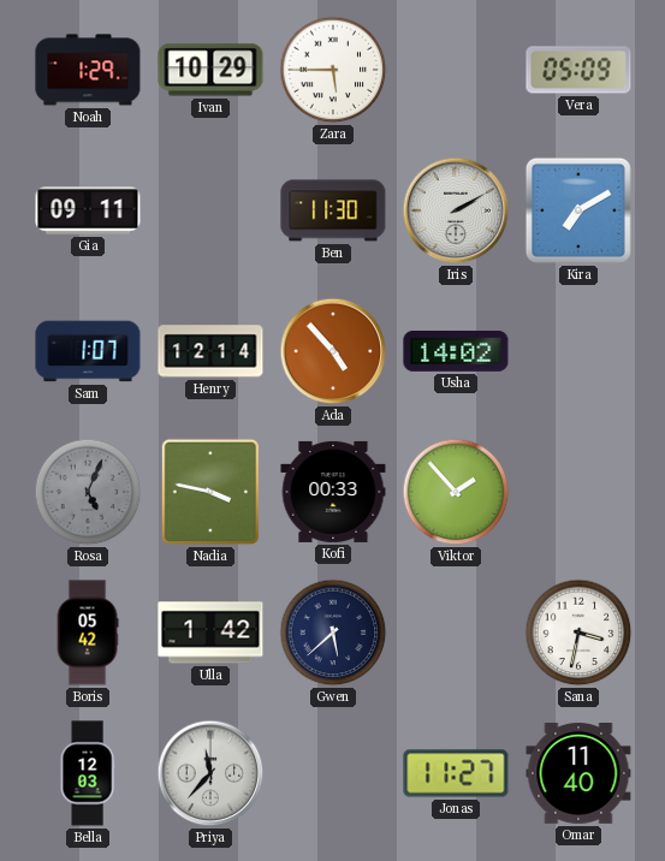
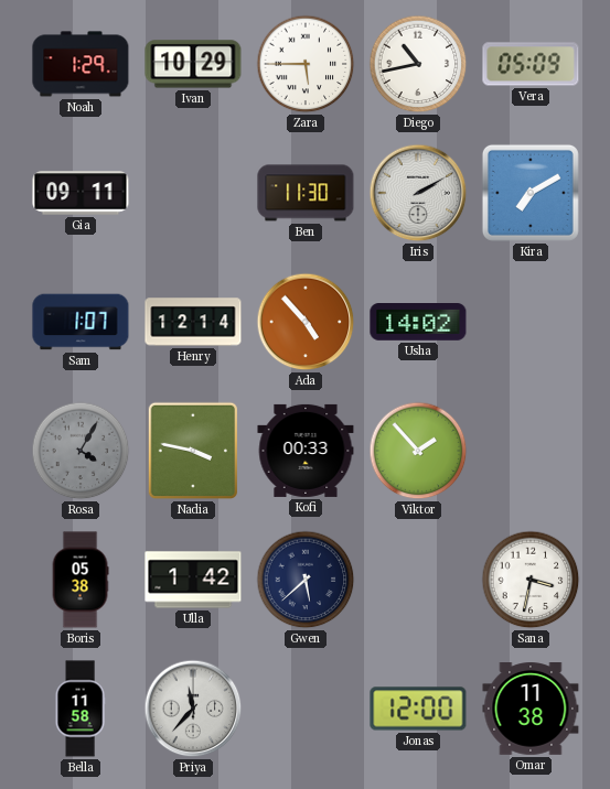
Diego: none -> 10:43
Rosa: 5:04 -> 4:05
Boris: 05:42 -> 05:38
Bella: 12:03 -> 11:58
Jonas: 11:27 -> 12:00
Omar: 11:40 -> 11:38
